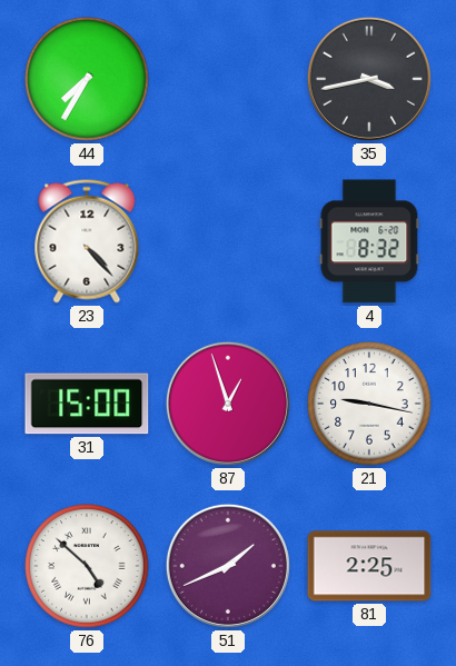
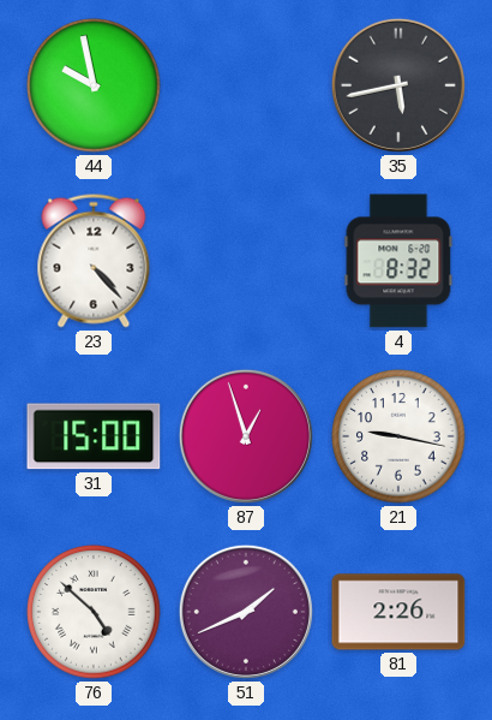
44: 7:35 -> 9:58
35: 3:43 -> 5:43
81: 2:25 -> 2:26
